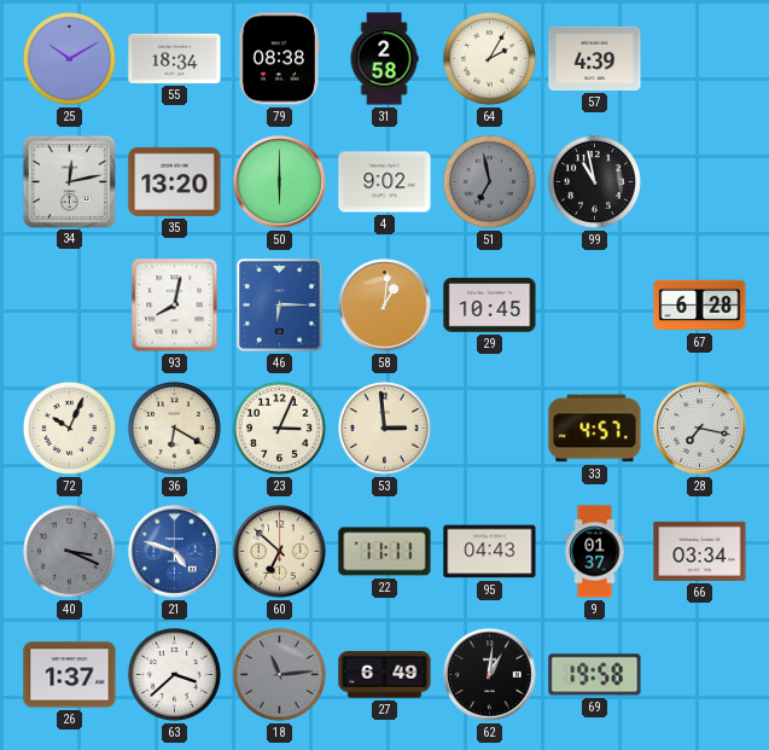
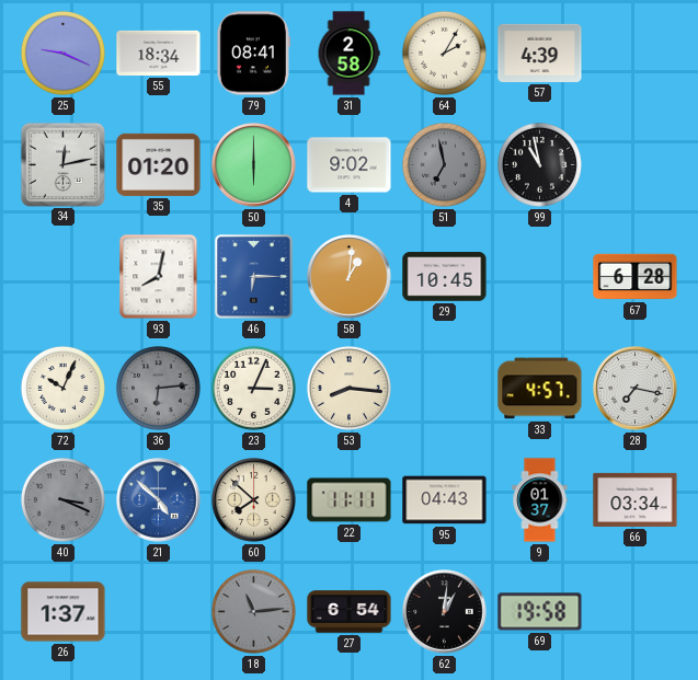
25: 10:10 -> 9:19
79: 08:38 -> 08:41
35: 13:20 -> 01:20
36: 6:20 -> 6:14
36 dial: cream -> grey
53: 2:59 -> 8:16
21: 4:48 -> 4:52
60: 6:52 -> 7:52
63: 3:38 -> none
27: 6:49 -> 6:54
